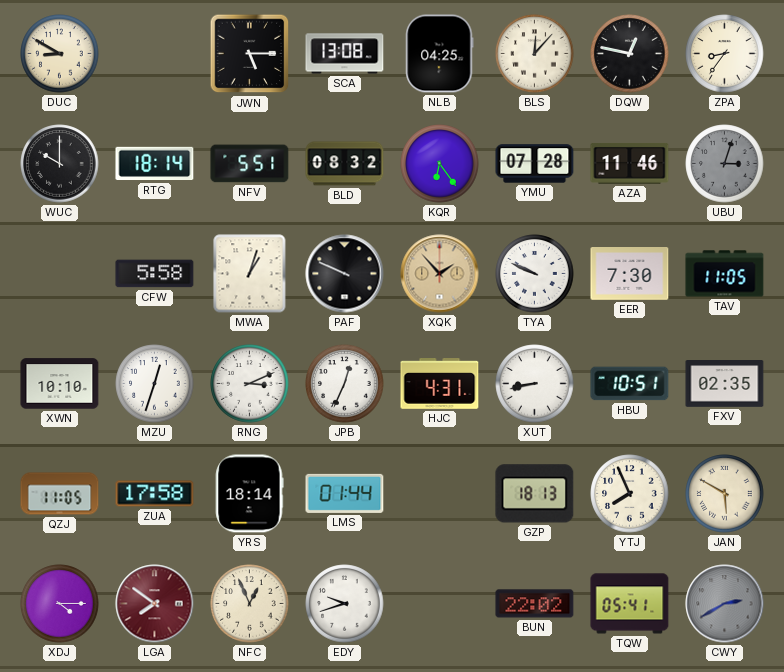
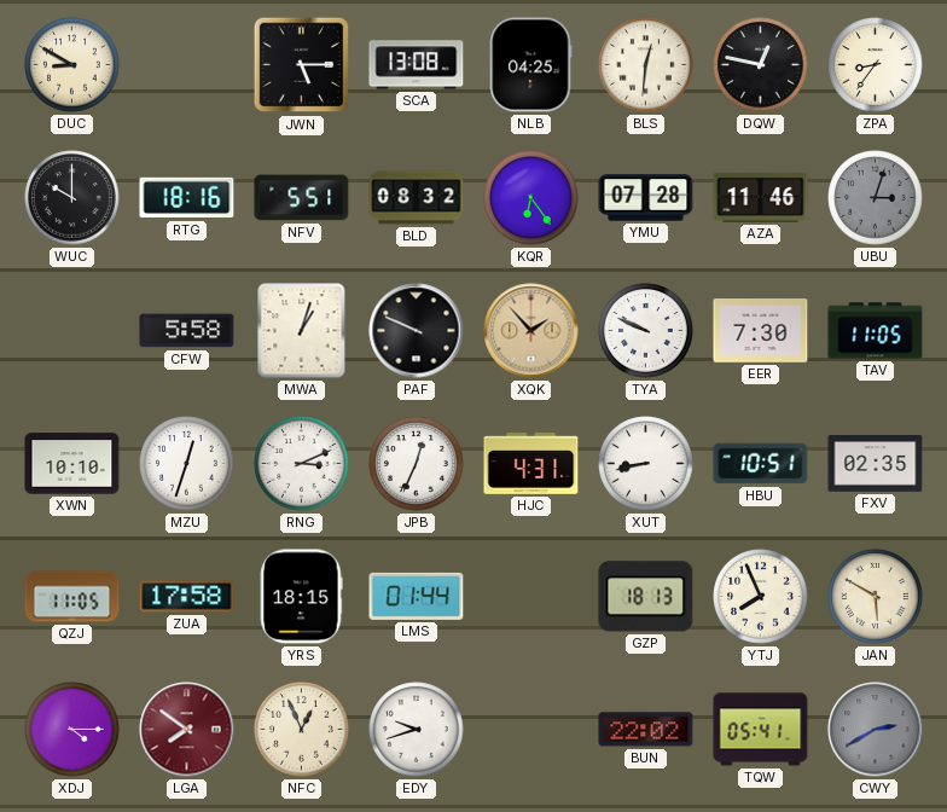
BLS: 12:07 -> 12:31
RTG: 18:14 -> 18:16
YRS: 18:14 -> 18:15
